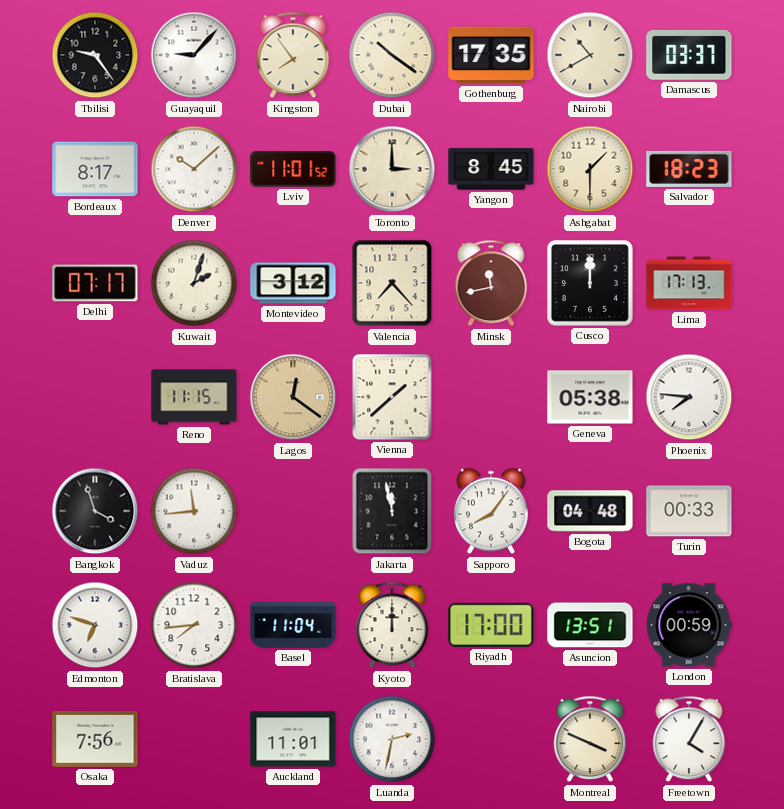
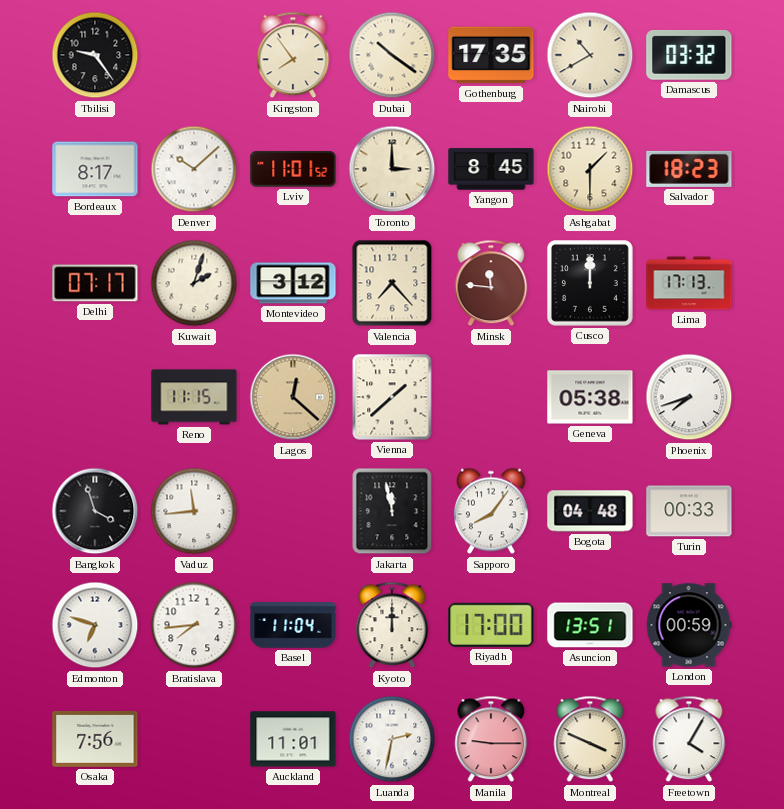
Guayaquil: 9:07 -> none
Damascus: 03:37 -> 03:32
Minsk: 11:43 -> 11:46
Lagos: 12:21 -> 12:22
Phoenix: 7:46 -> 7:42
Manila: none -> 9:15
